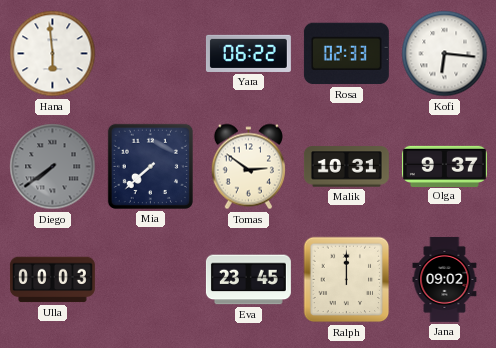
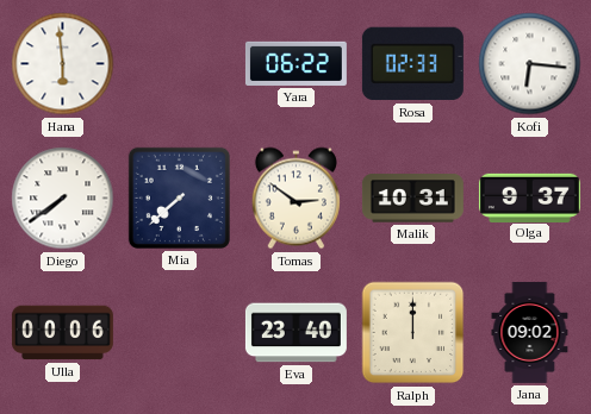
Diego dial: grey -> white
Ulla: 00:03 -> 00:06
Eva: 23:45 -> 23:40
